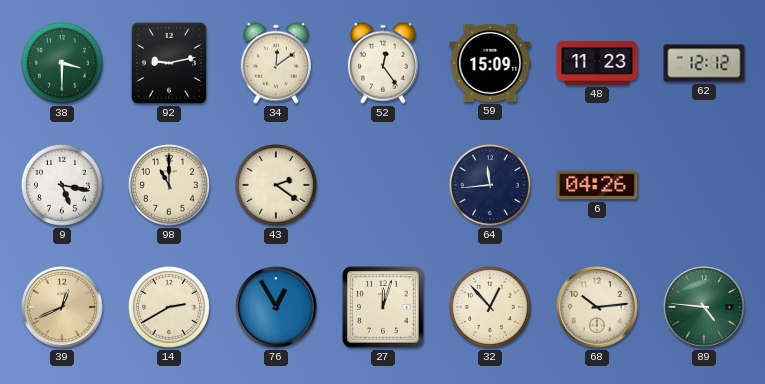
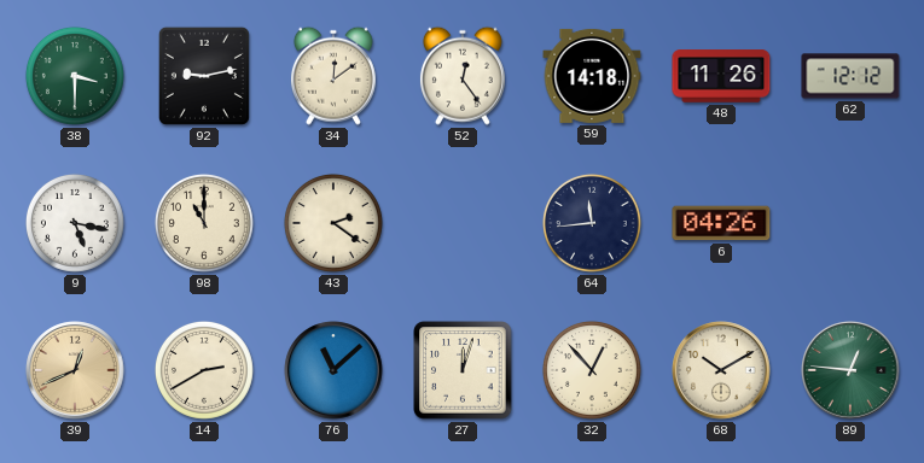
59: 15:09 -> 14:18
48: 11:23 -> 11:26
76: 12:55 -> 11:08
68: 10:14 -> 10:10
89: 4:46 -> 12:46
